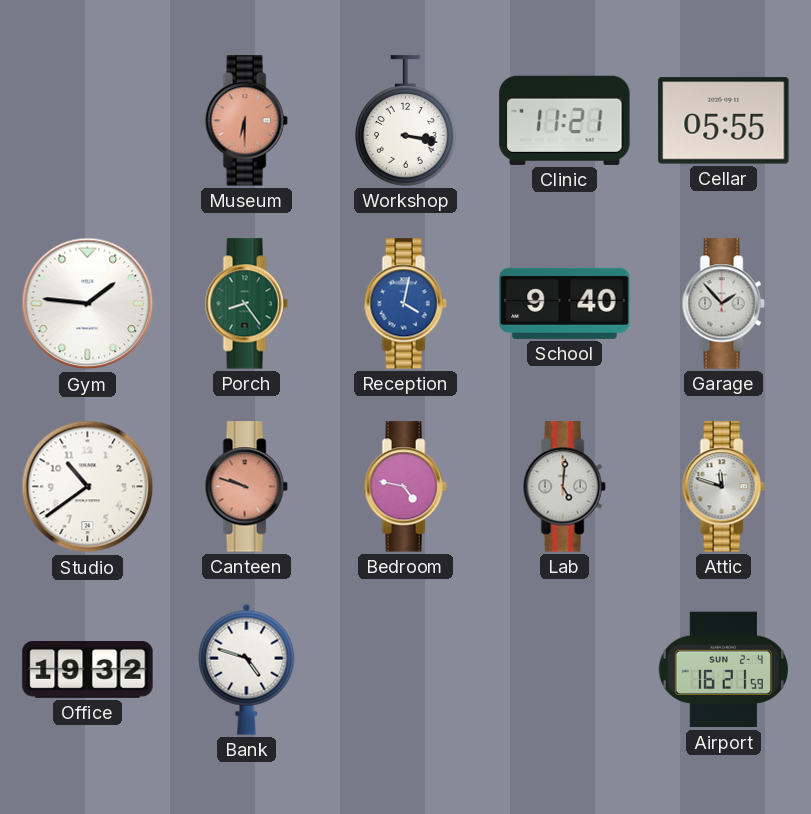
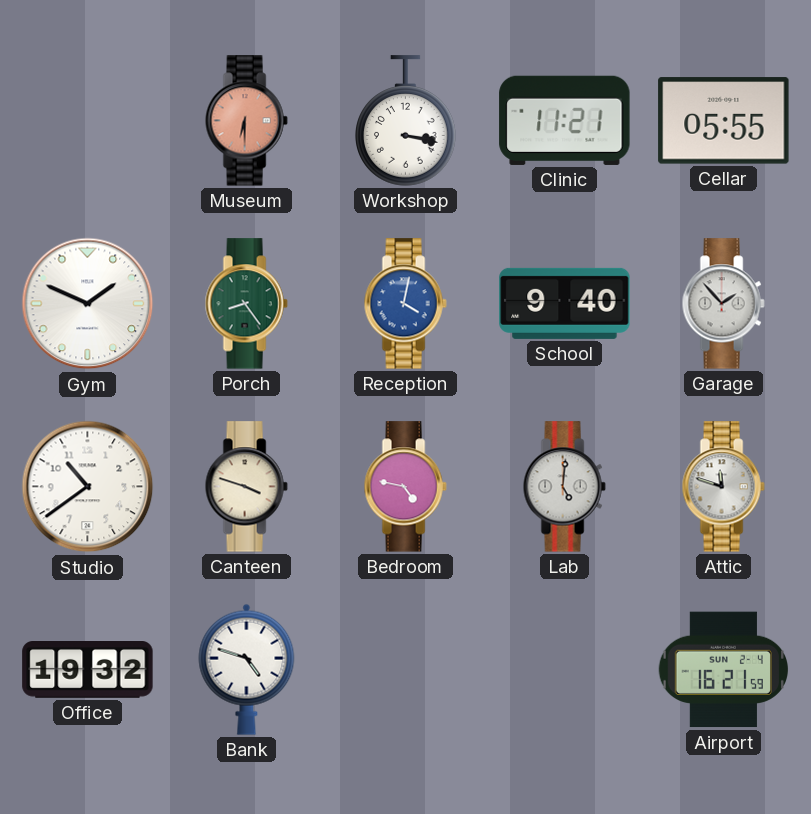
Gym: 1:46 -> 1:49
Canteen: 9:48 -> 3:48
Canteen dial: salmon -> cream
